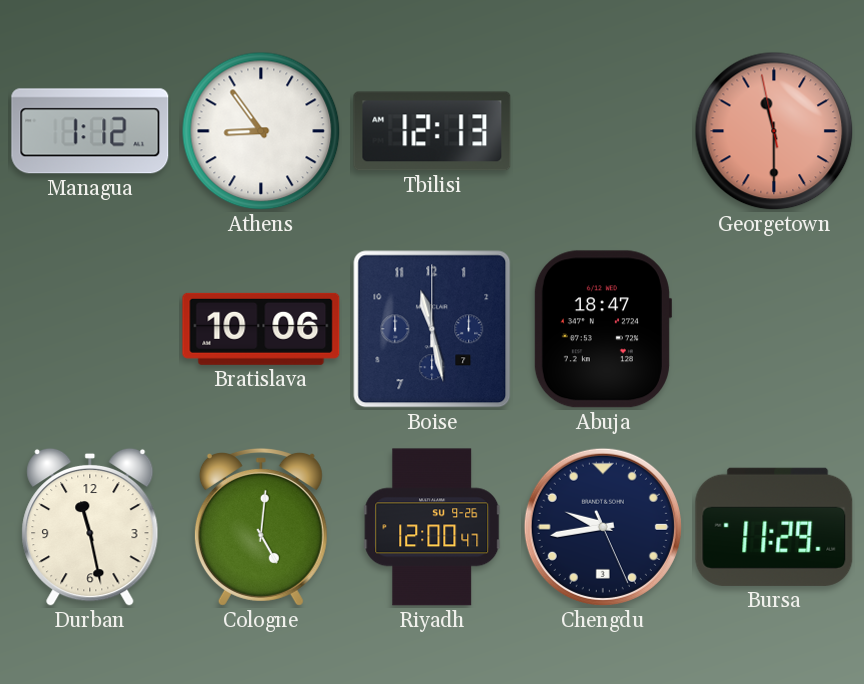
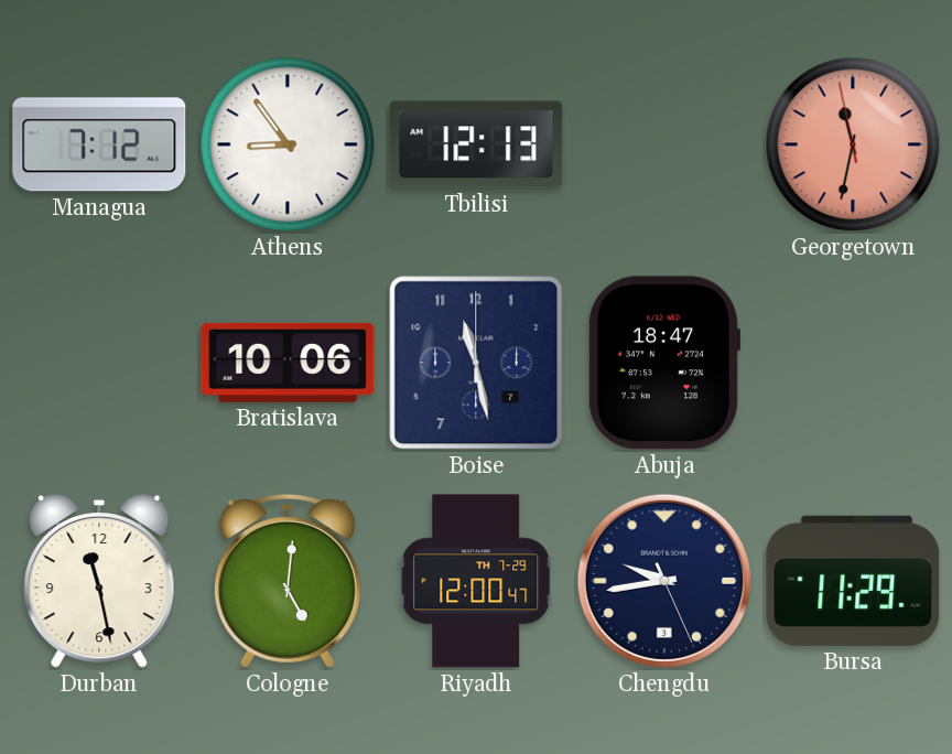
Managua: 1:12 -> 7:12
Georgetown: 11:29 -> 11:31
Riyadh date: SU 9-26 -> TH 7-29
